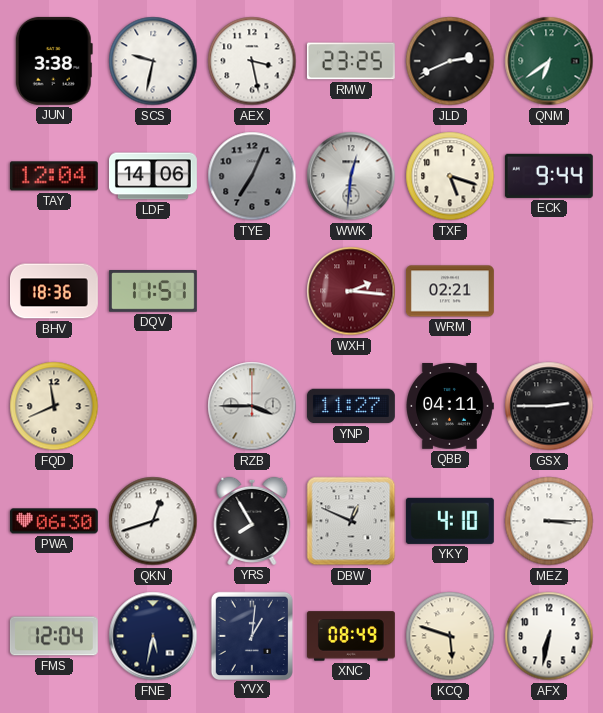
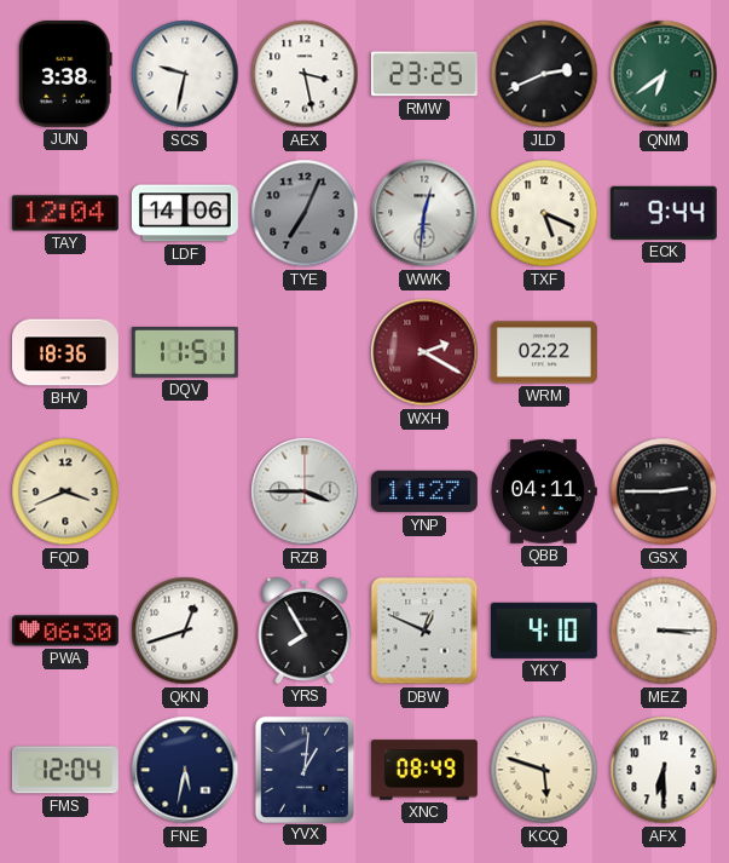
TXF: 5:18 -> 5:19
WXH: 2:16 -> 2:20
WRM: 02:21 -> 02:22
FQD: 11:41 -> 3:41
AFX: 6:32 -> 6:30
